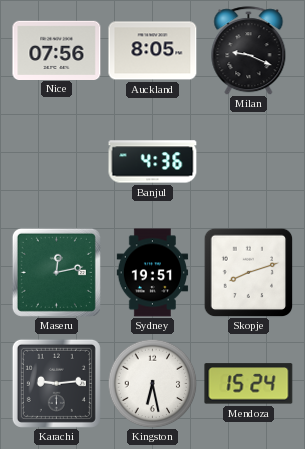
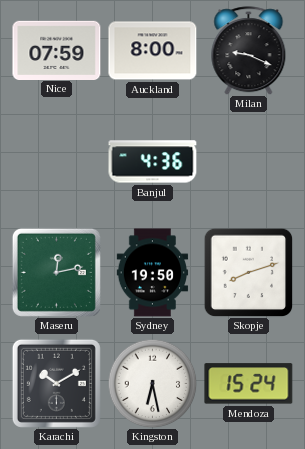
Nice: 07:56 -> 07:59
Auckland: 8:05 -> 8:00
Sydney: 19:51 -> 19:50
Karachi: 9:14 -> 10:10
